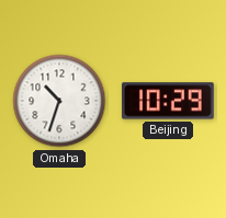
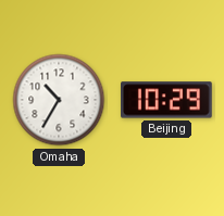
Omaha: 10:33 -> 10:35
